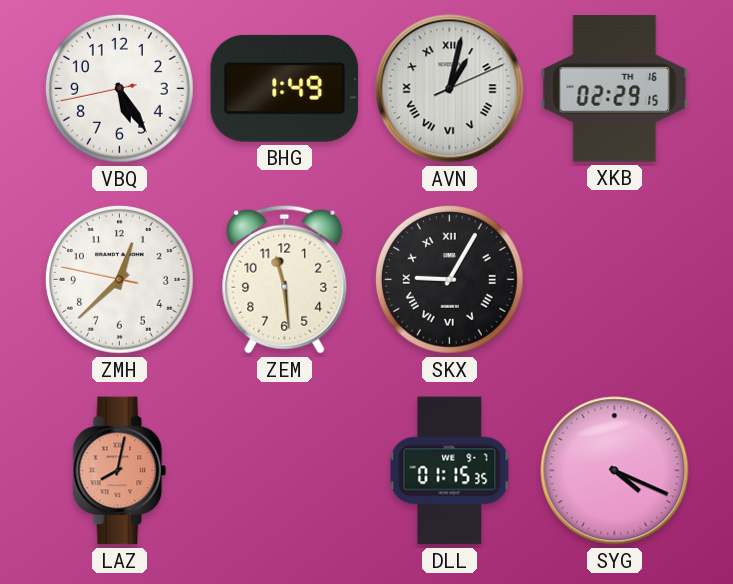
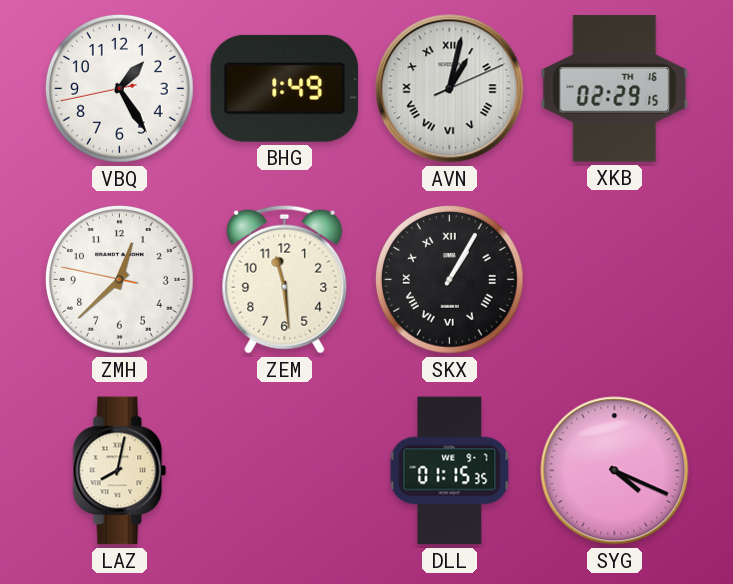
VBQ: 5:24 -> 1:24
SKX: 9:05 -> 1:05
LAZ dial: salmon -> cream
